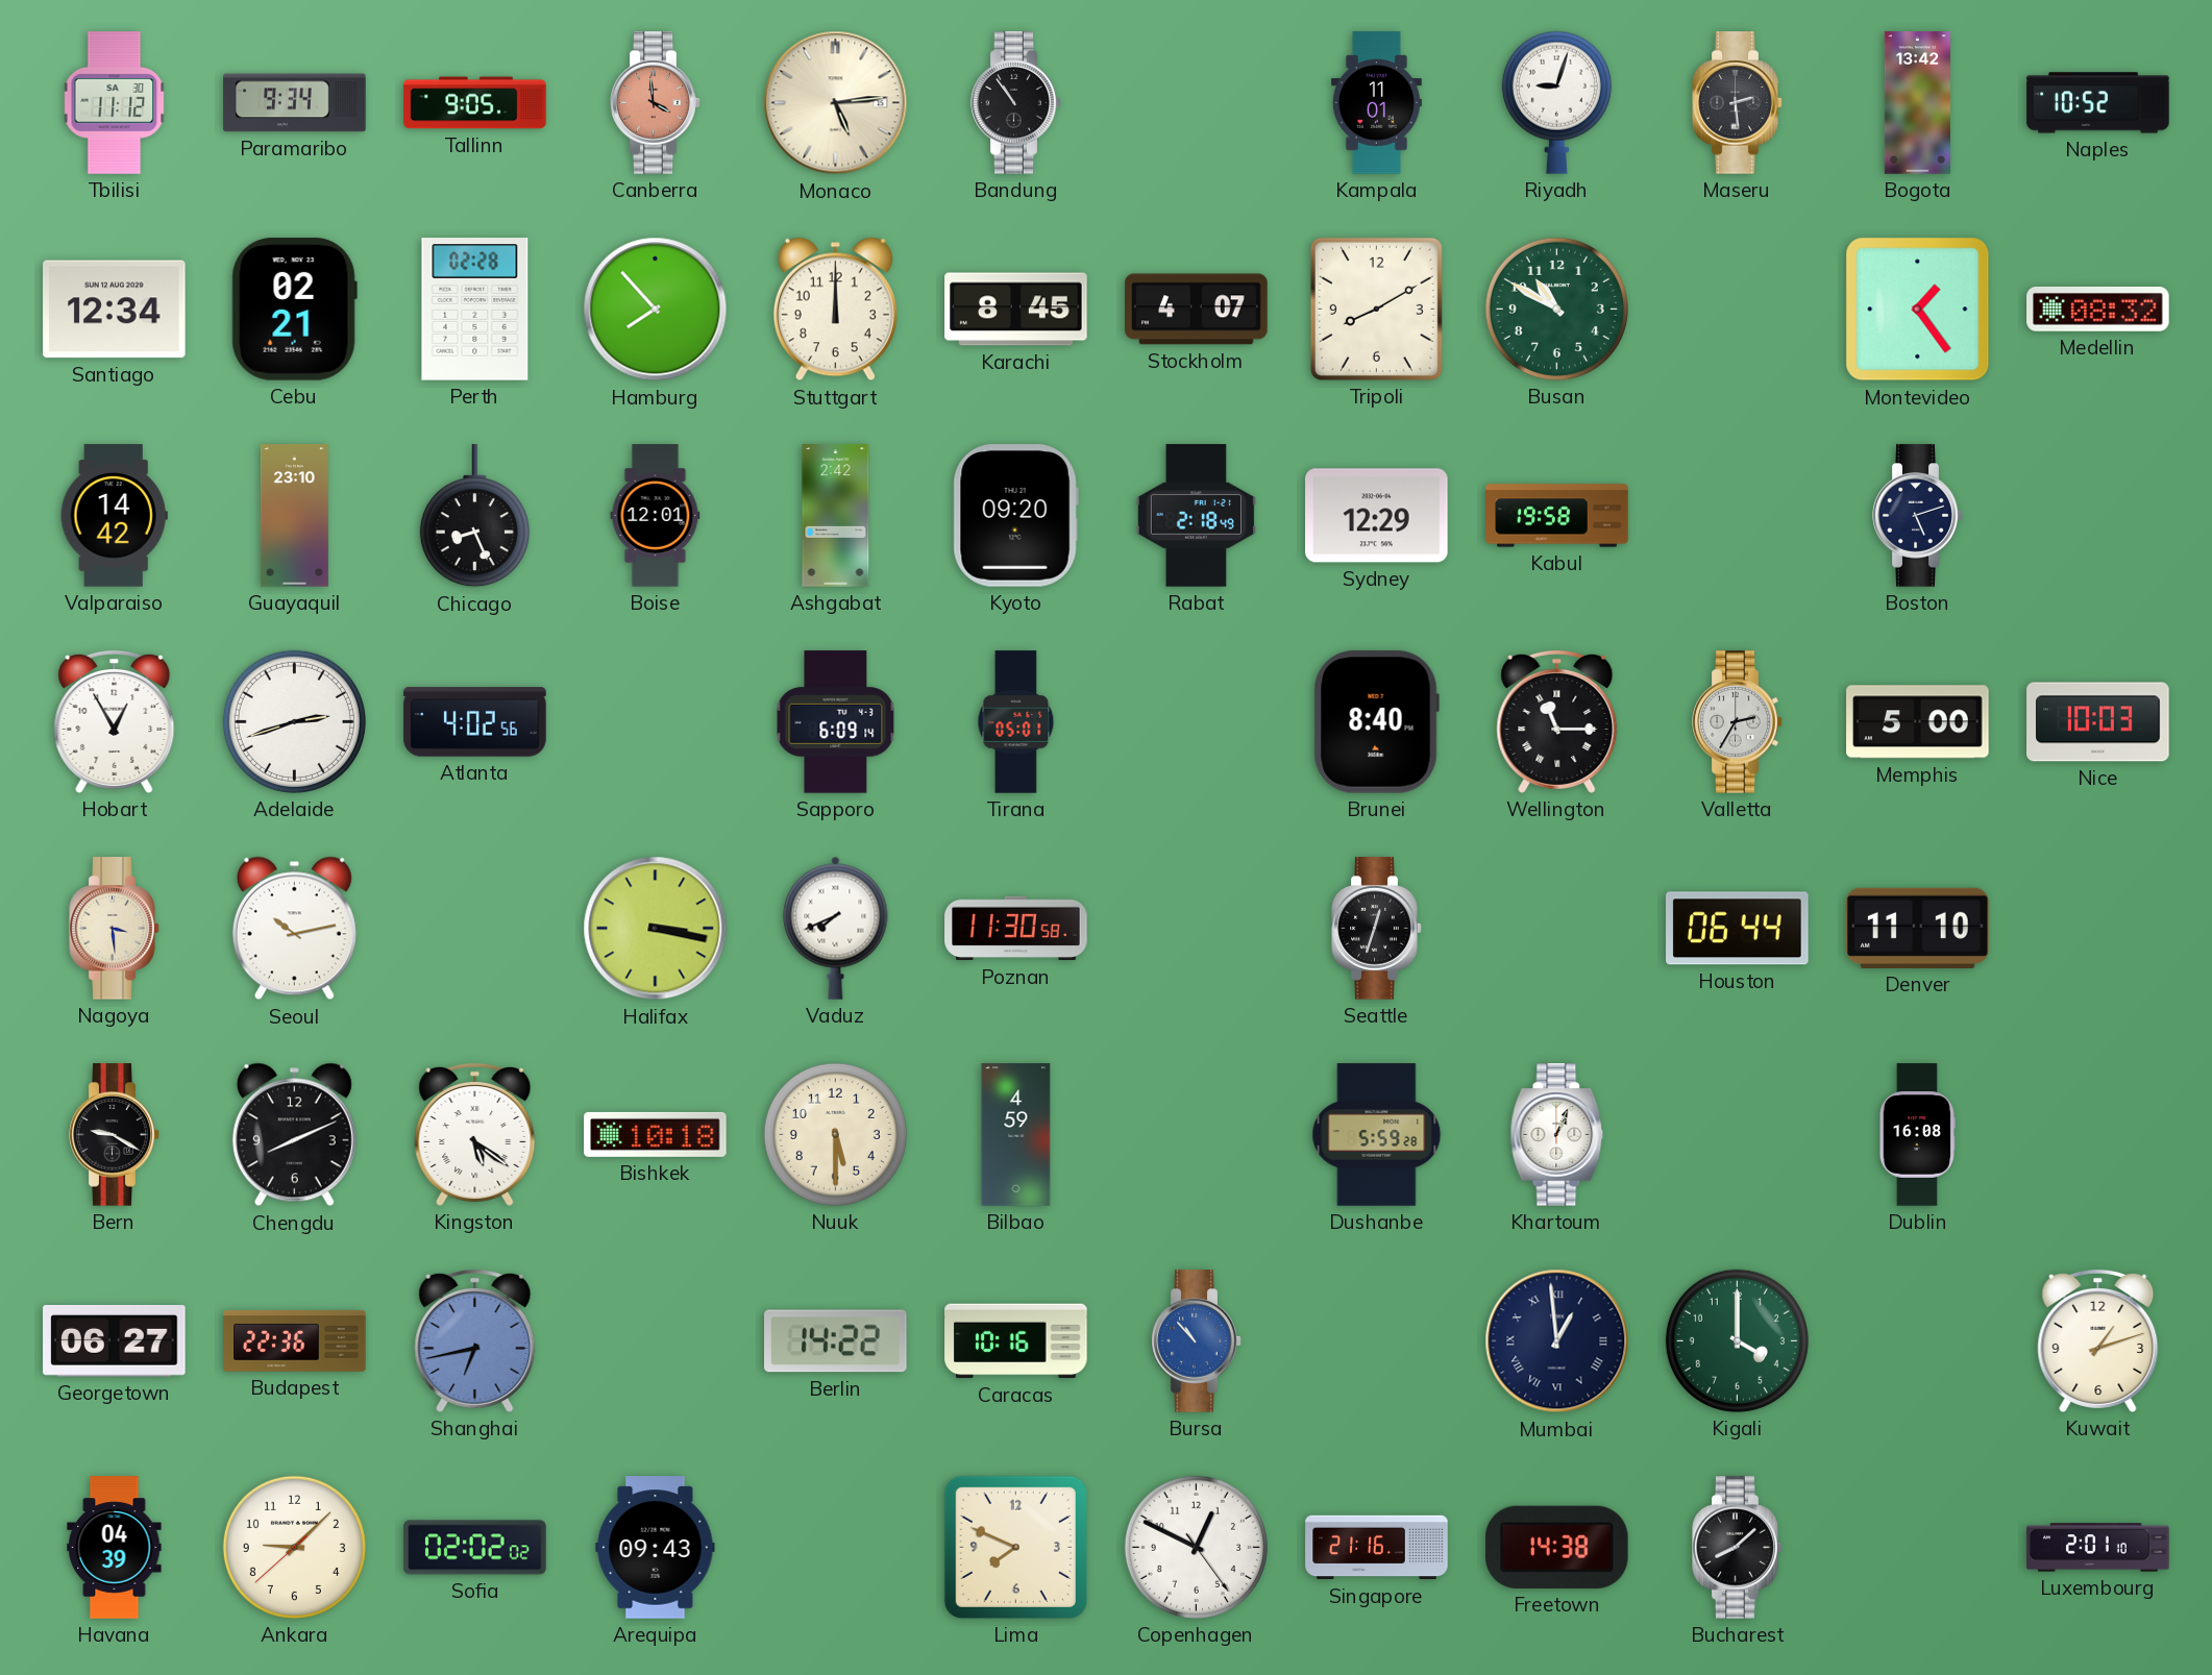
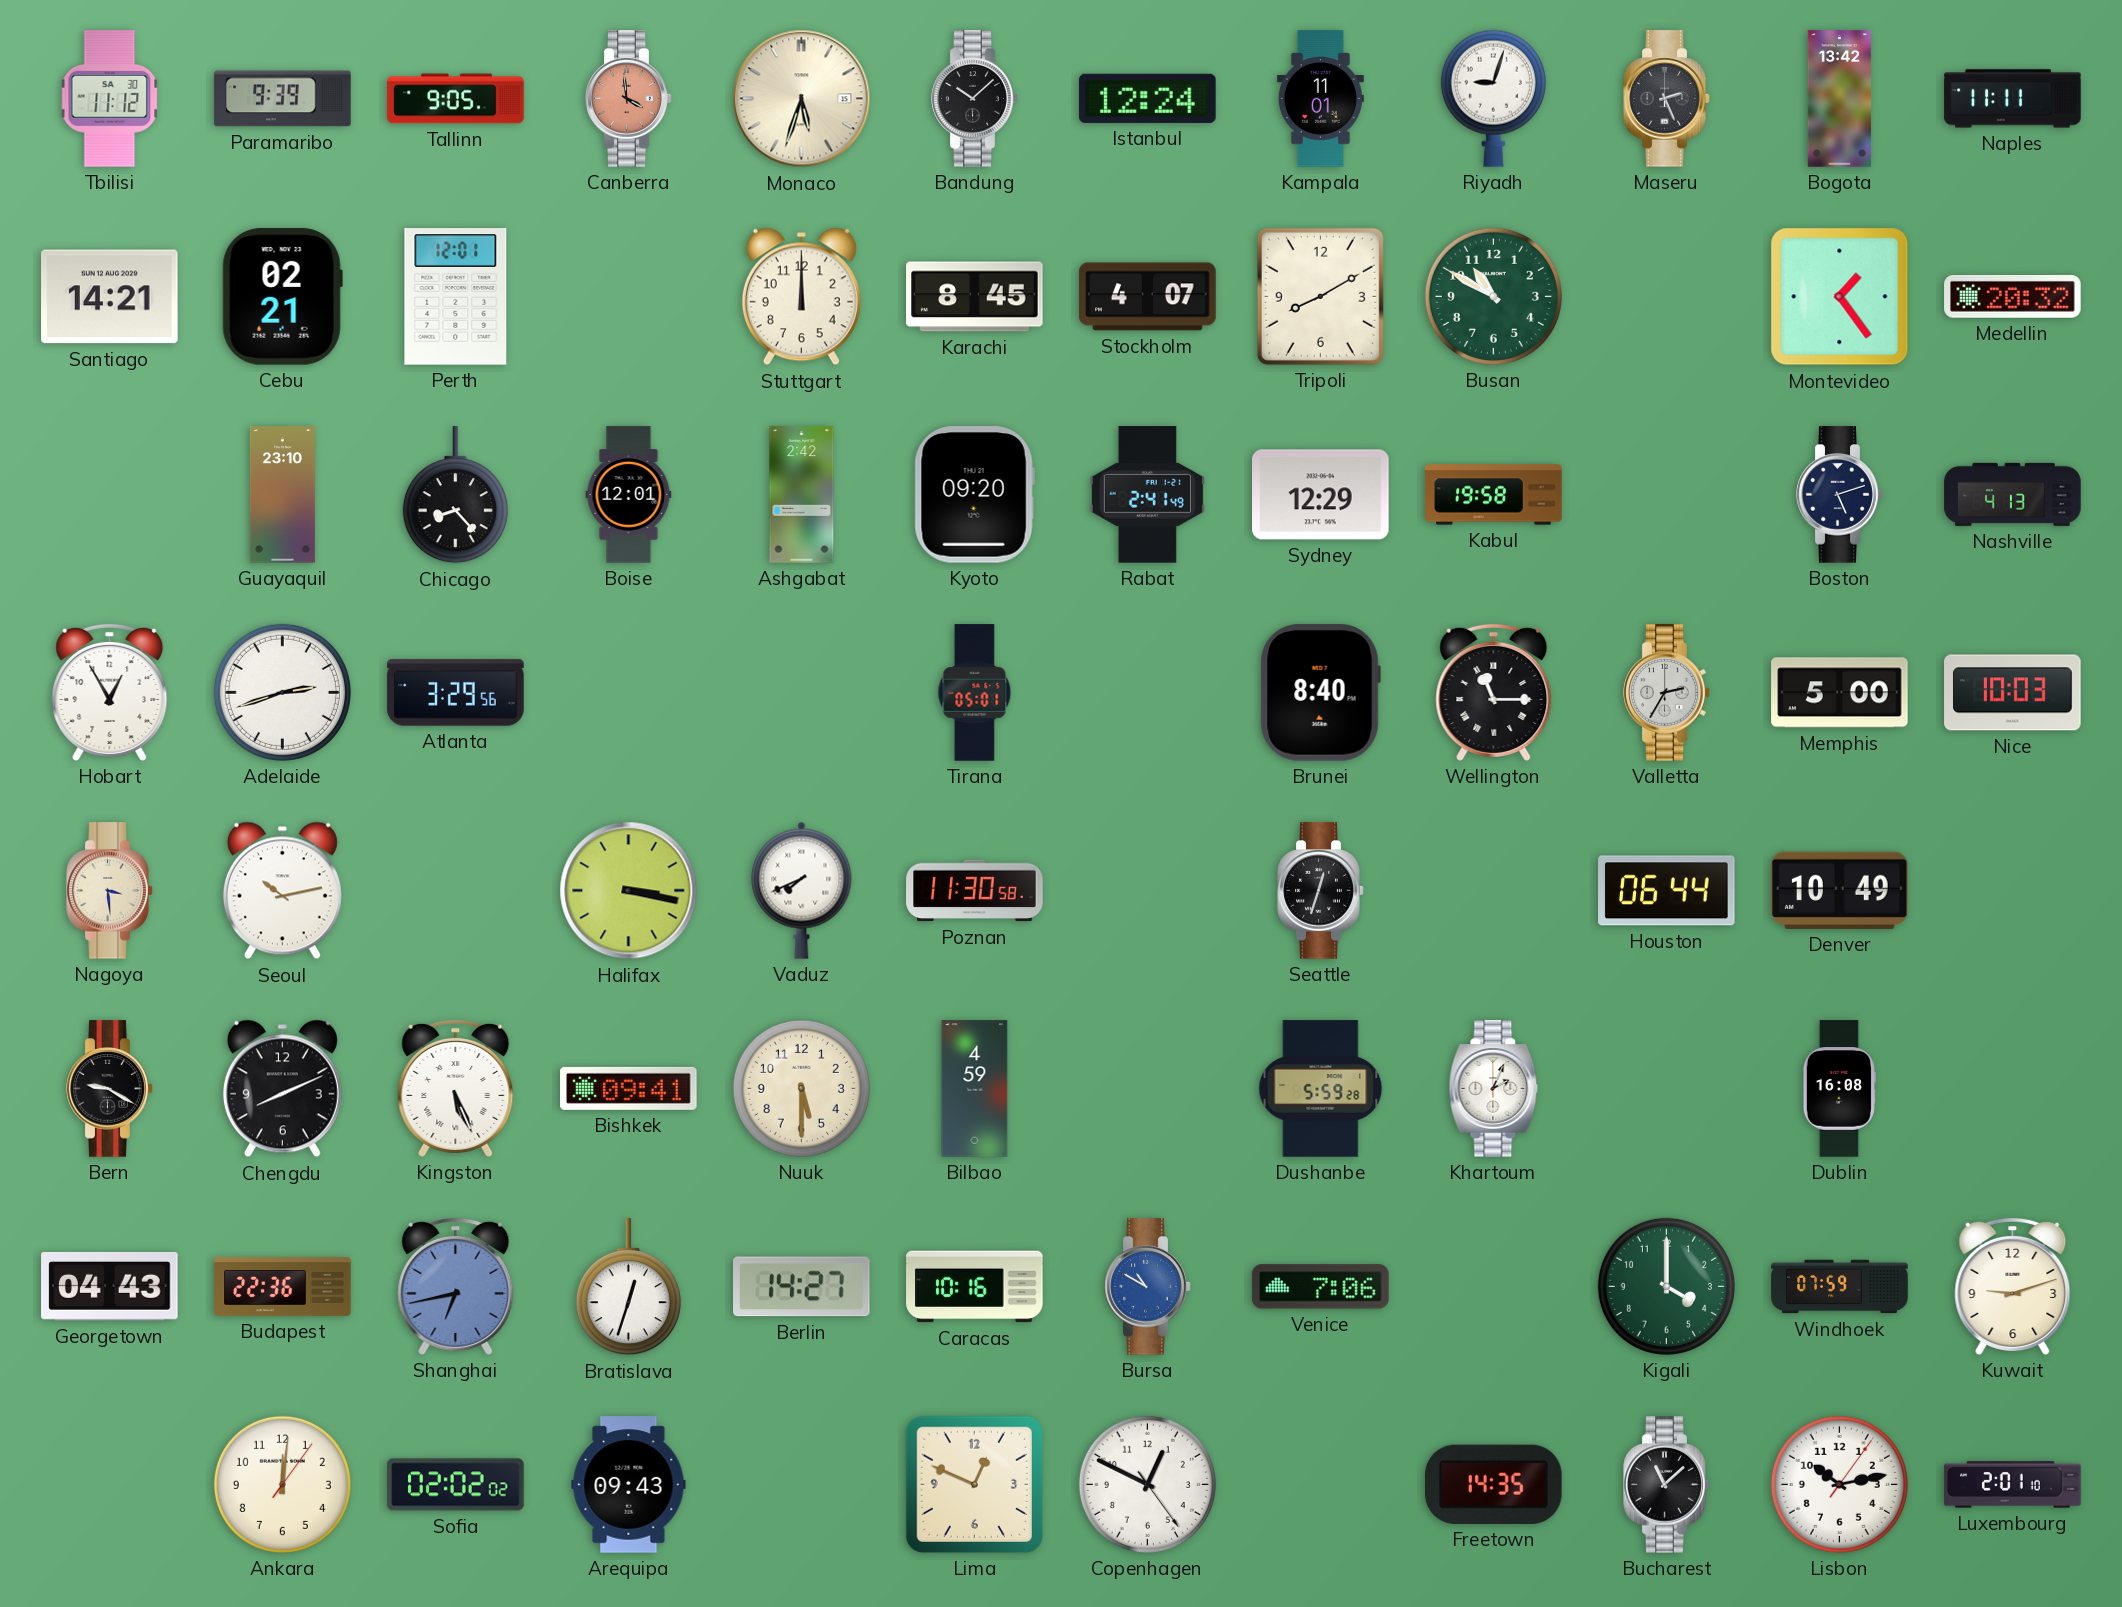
Paramaribo: 9:34 -> 9:39
Monaco: 5:14 -> 5:33
Bandung: 10:54 -> 10:08
Istanbul: none -> 12:24
Maseru: 2:29 -> 2:26
Naples: 10:52 -> 11:11
Santiago: 12:34 -> 14:21
Perth: 02:28 -> 12:01
Hamburg: 7:53 -> none
Medellin: 08:32 -> 20:32
Valparaiso: 14:42 -> none
Chicago: 8:26 -> 8:23
Rabat: 2:18 -> 2:41
Nashville: none -> 4:13
Atlanta: 4:02 -> 3:29
Sapporo: 6:09 -> none
Denver: 11:10 -> 10:49
Kingston: 5:21 -> 5:26
Bishkek: 10:18 -> 09:41
Khartoum: 1:04 -> 2:04
Georgetown: 06:27 -> 04:43
Bratislava: none -> 12:33
Berlin: 14:22 -> 14:27
Bursa: 10:53 -> 10:50
Venice: none -> 7:06
Mumbai: 12:59 -> none
Windhoek: none -> 07:59
Kuwait: 1:12 -> 9:12
Havana: 04:39 -> none
Ankara: 9:07 -> 12:01
Lima: 7:49 -> 12:49
Singapore: 21:16 -> none
Freetown: 14:38 -> 14:35
Bucharest: 8:08 -> 11:08
Lisbon: none -> 10:13
